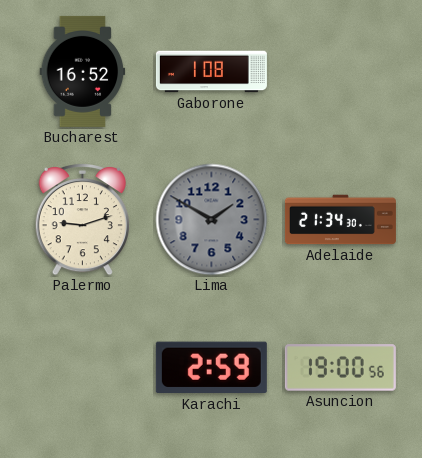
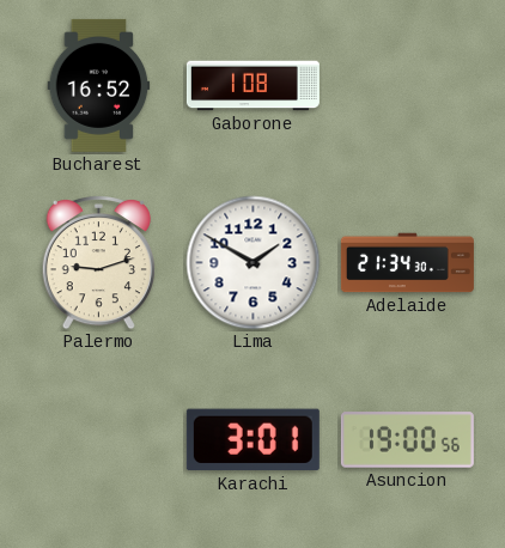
Lima dial: grey -> white
Karachi: 2:59 -> 3:01
